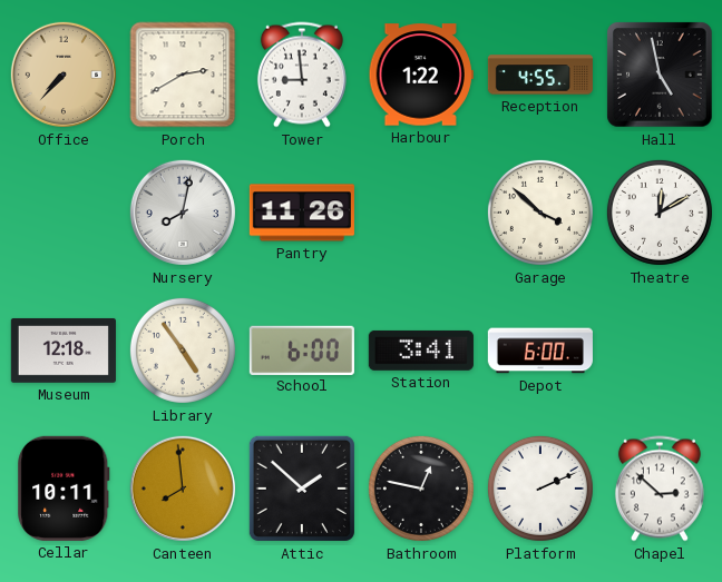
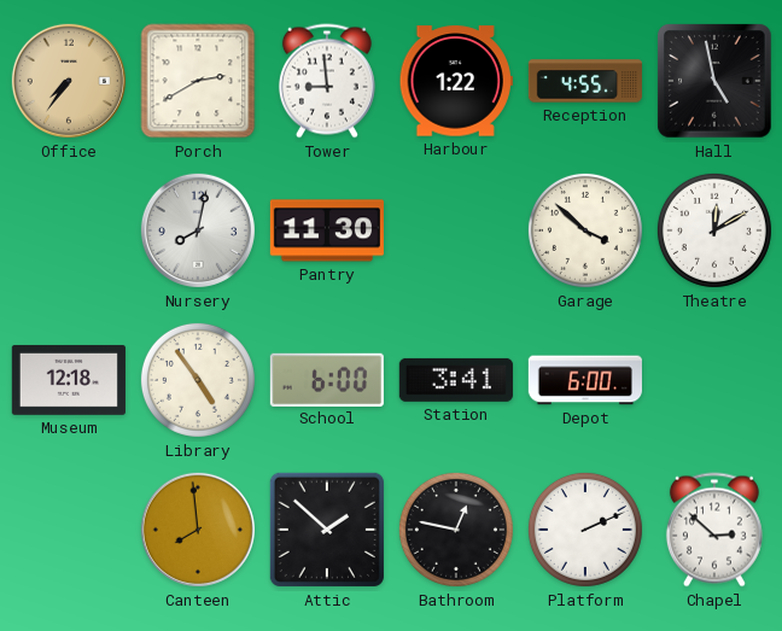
Office: 7:37 -> 7:36
Pantry: 11:26 -> 11:30
Cellar: 10:11 -> none
